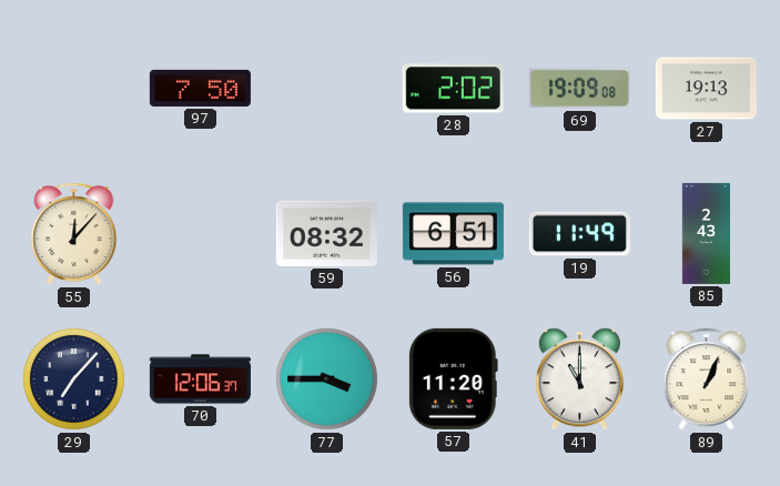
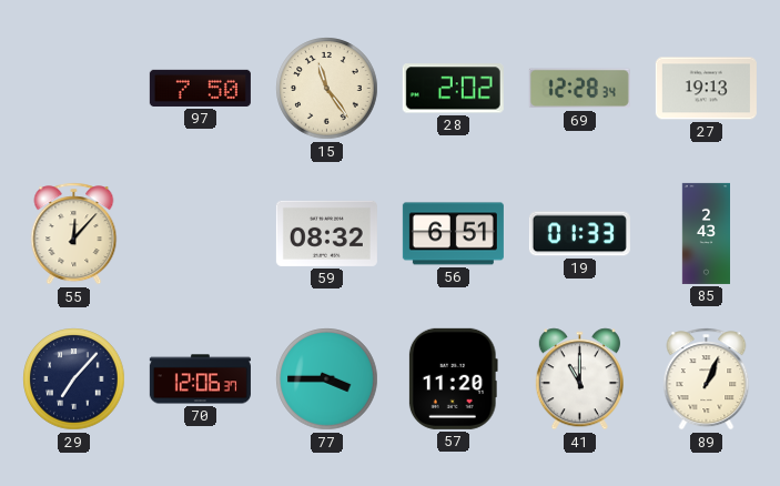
15: none -> 11:24
69: 19:09 -> 12:28
19: 11:49 -> 01:33
